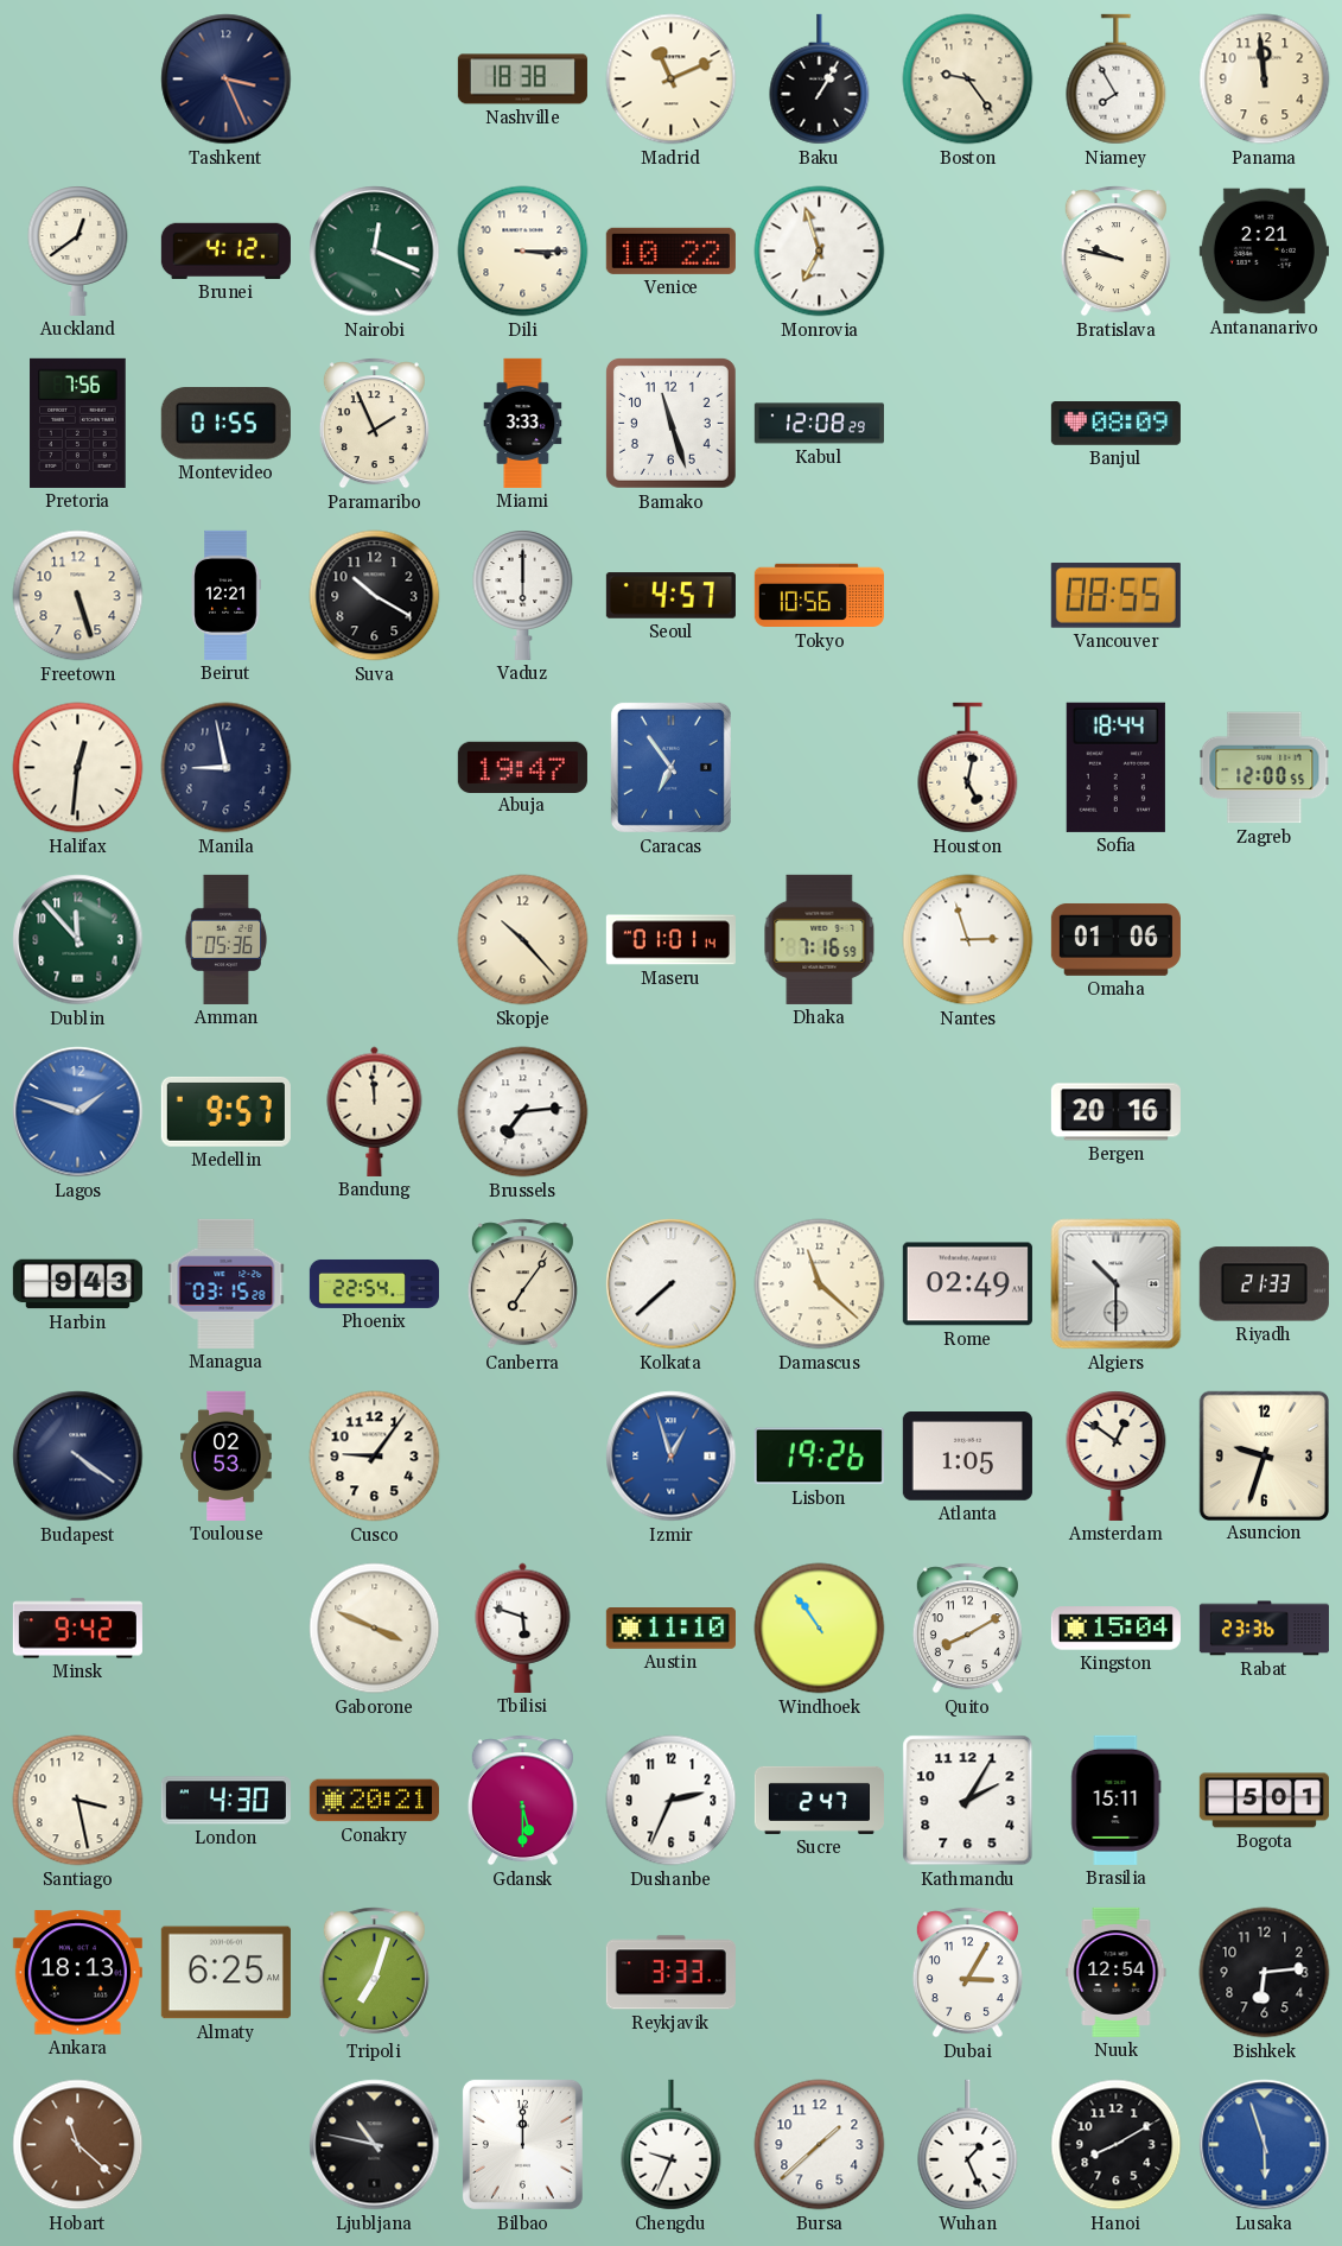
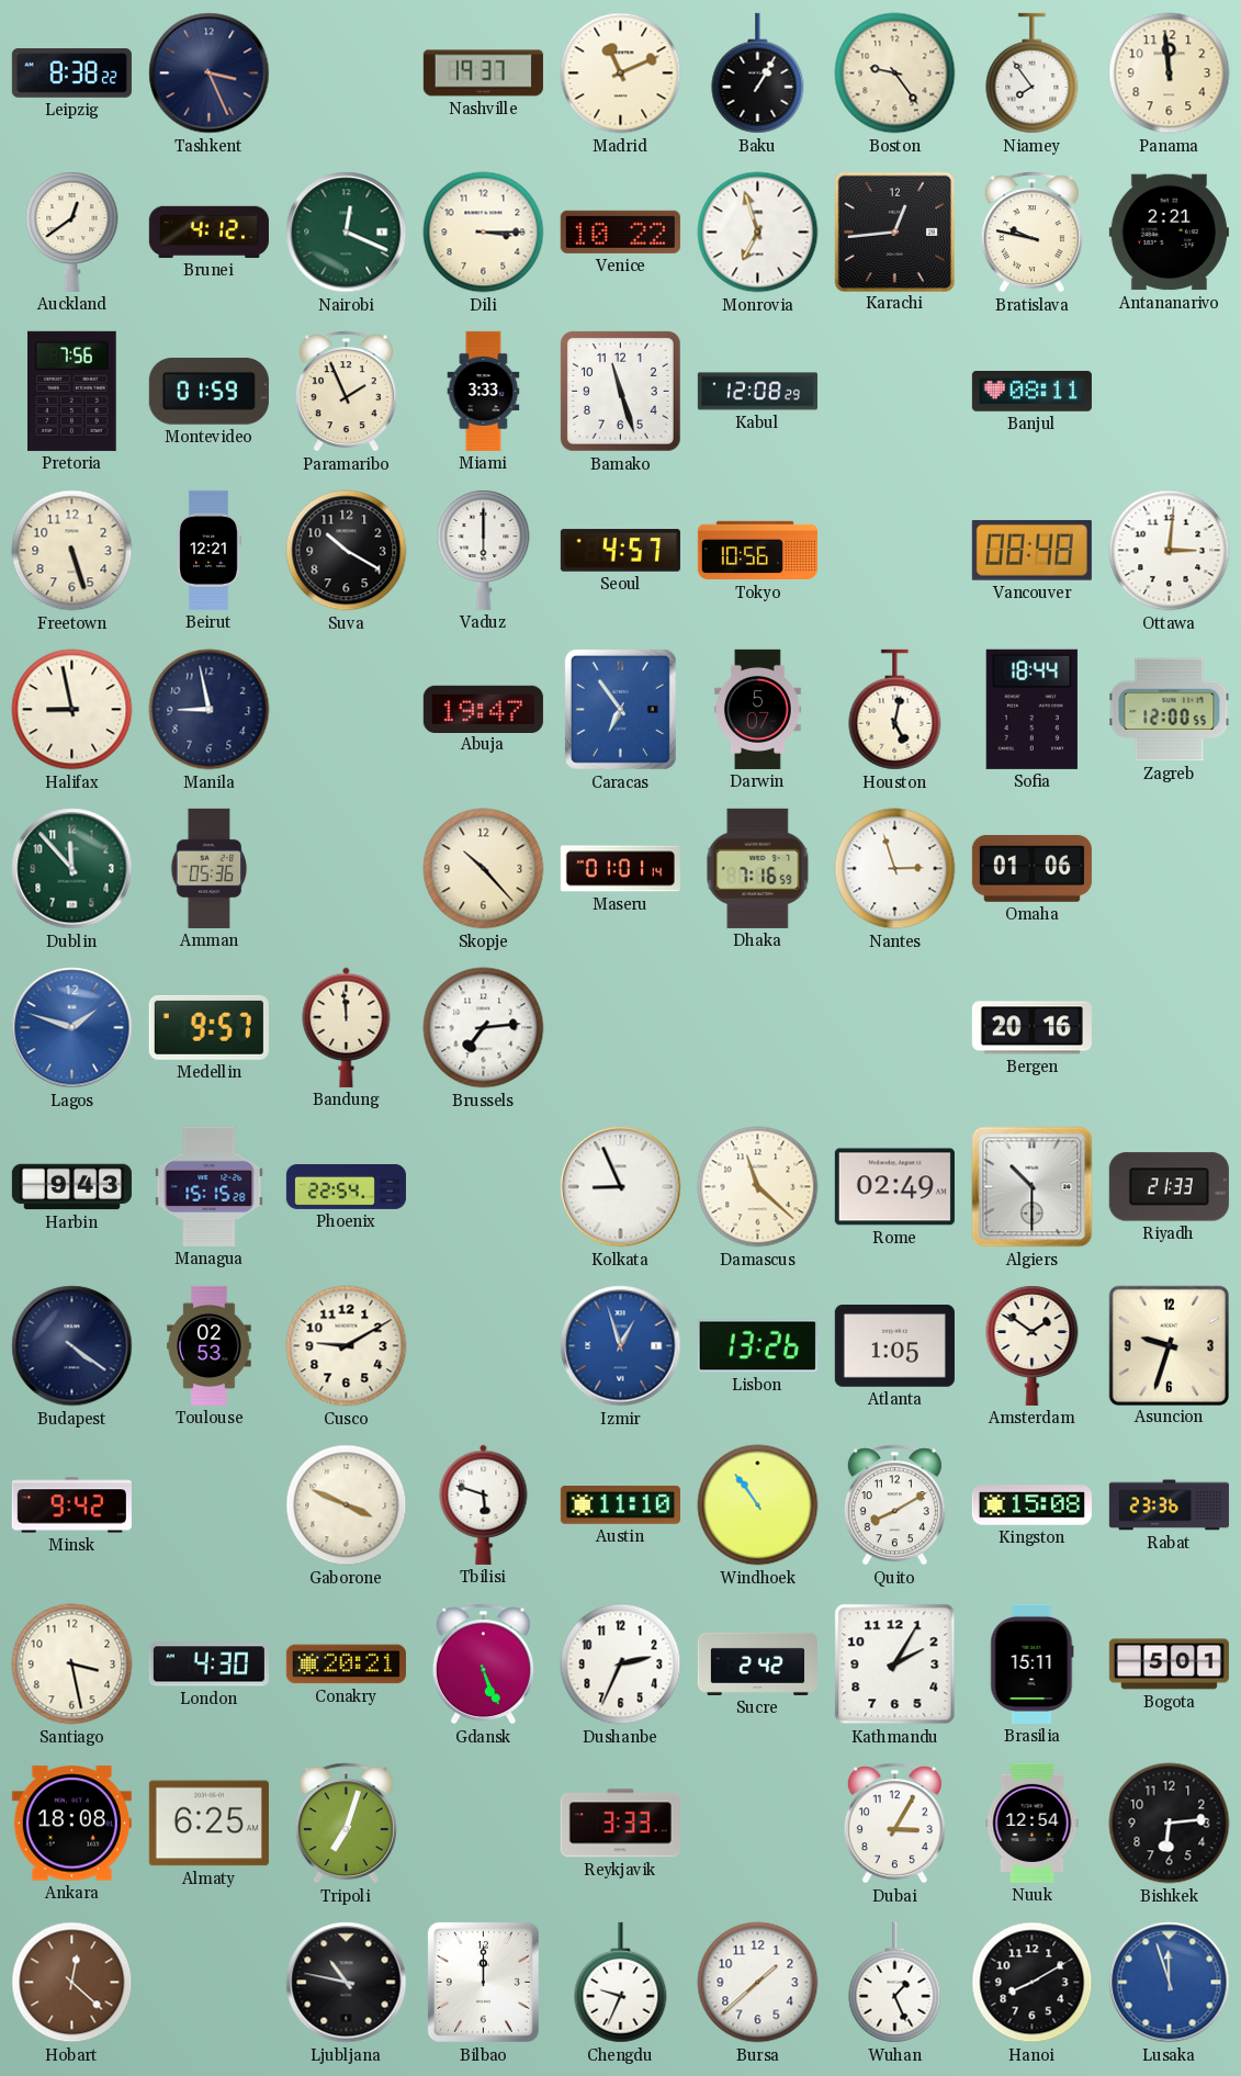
Leipzig: none -> 8:38
Nashville: 18:38 -> 19:37
Niamey: 7:55 -> 7:54
Karachi: none -> 12:44
Montevideo: 01:55 -> 01:59
Banjul: 08:09 -> 08:11
Vancouver: 08:55 -> 08:48
Ottawa: none -> 3:01
Halifax: 12:31 -> 8:58
Darwin: none -> 5:07
Managua: 03:15 -> 15:15
Canberra: 7:06 -> none
Kolkata: 7:38 -> 8:56
Cusco: 9:06 -> 9:10
Lisbon: 19:26 -> 13:26
Amsterdam: 12:51 -> 1:51
Kingston: 15:04 -> 15:08
Gdansk: 5:30 -> 5:26
Sucre: 2:47 -> 2:42
Ankara: 18:13 -> 18:08
Hobart: 11:22 -> 12:22
Lusaka: 5:57 -> 11:57
